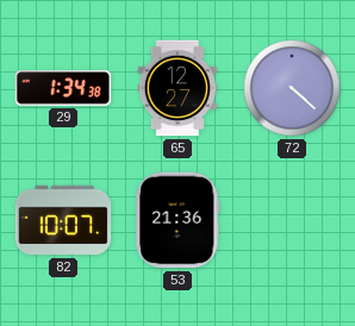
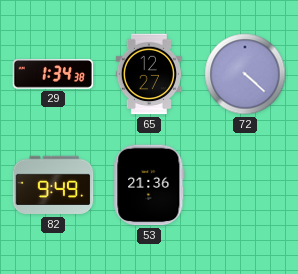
82: 10:07 -> 9:49
